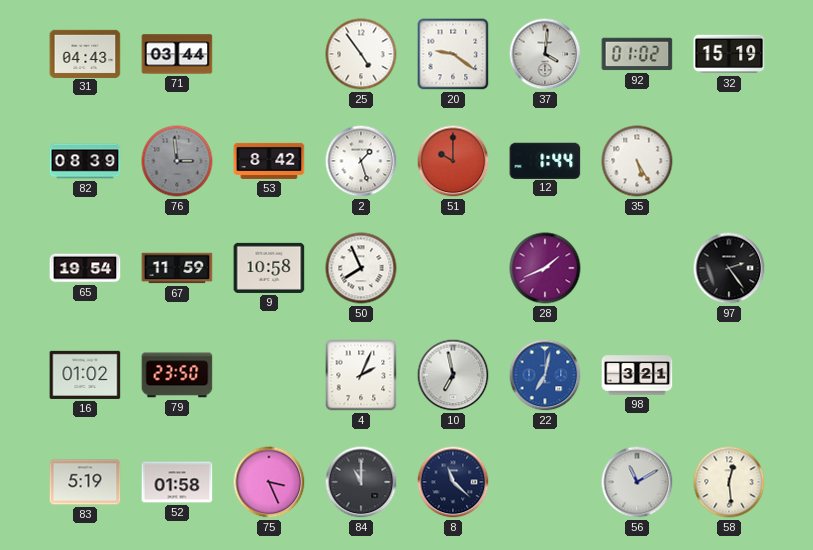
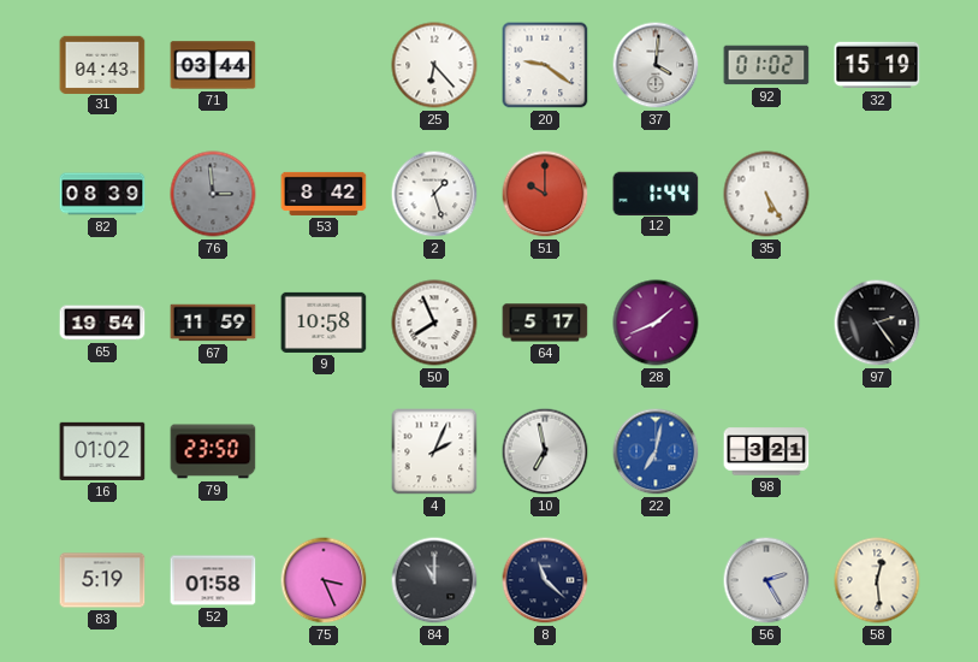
25: 4:54 -> 6:23
64: none -> 5:17
56: 11:10 -> 2:25
